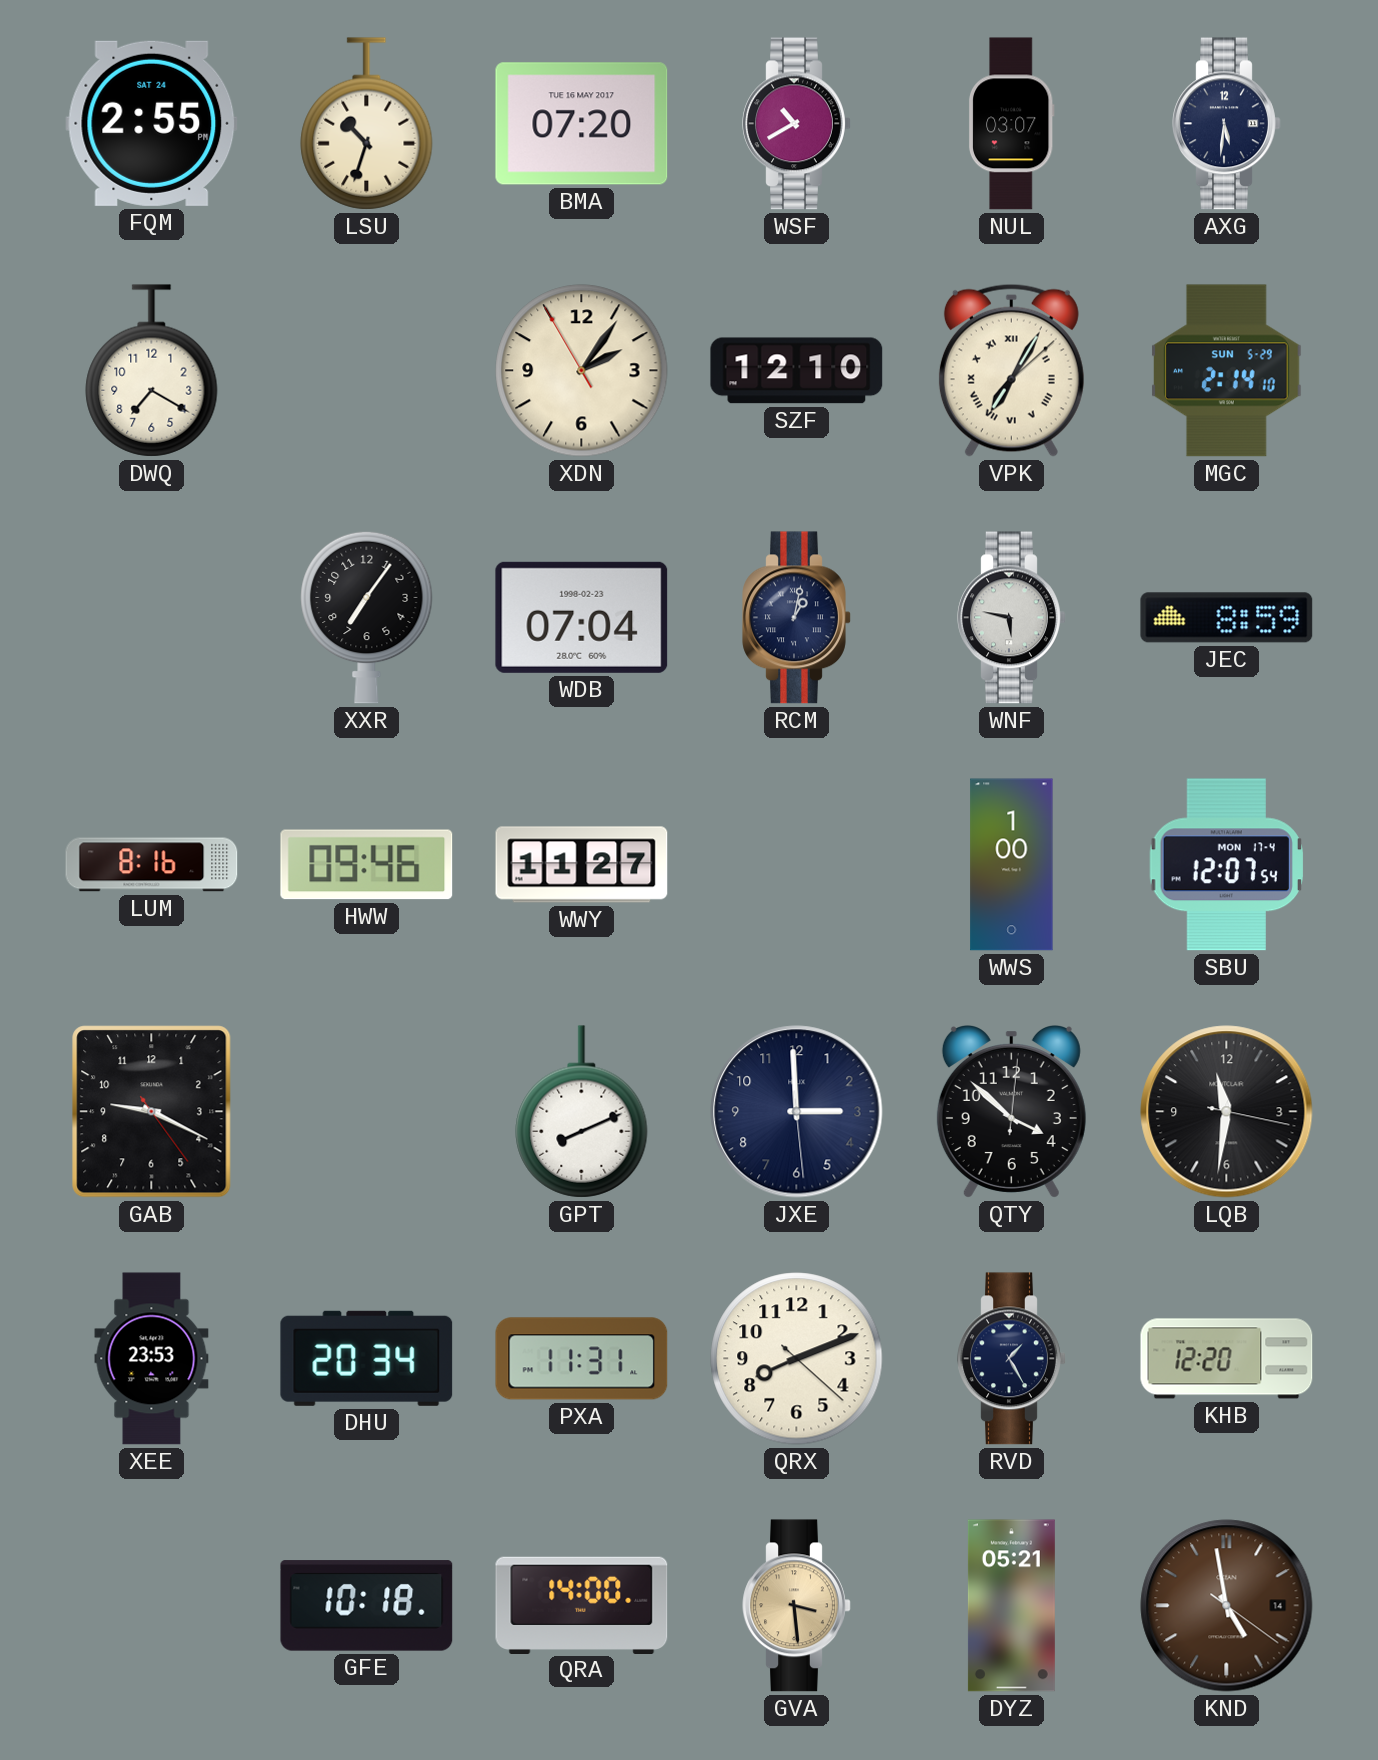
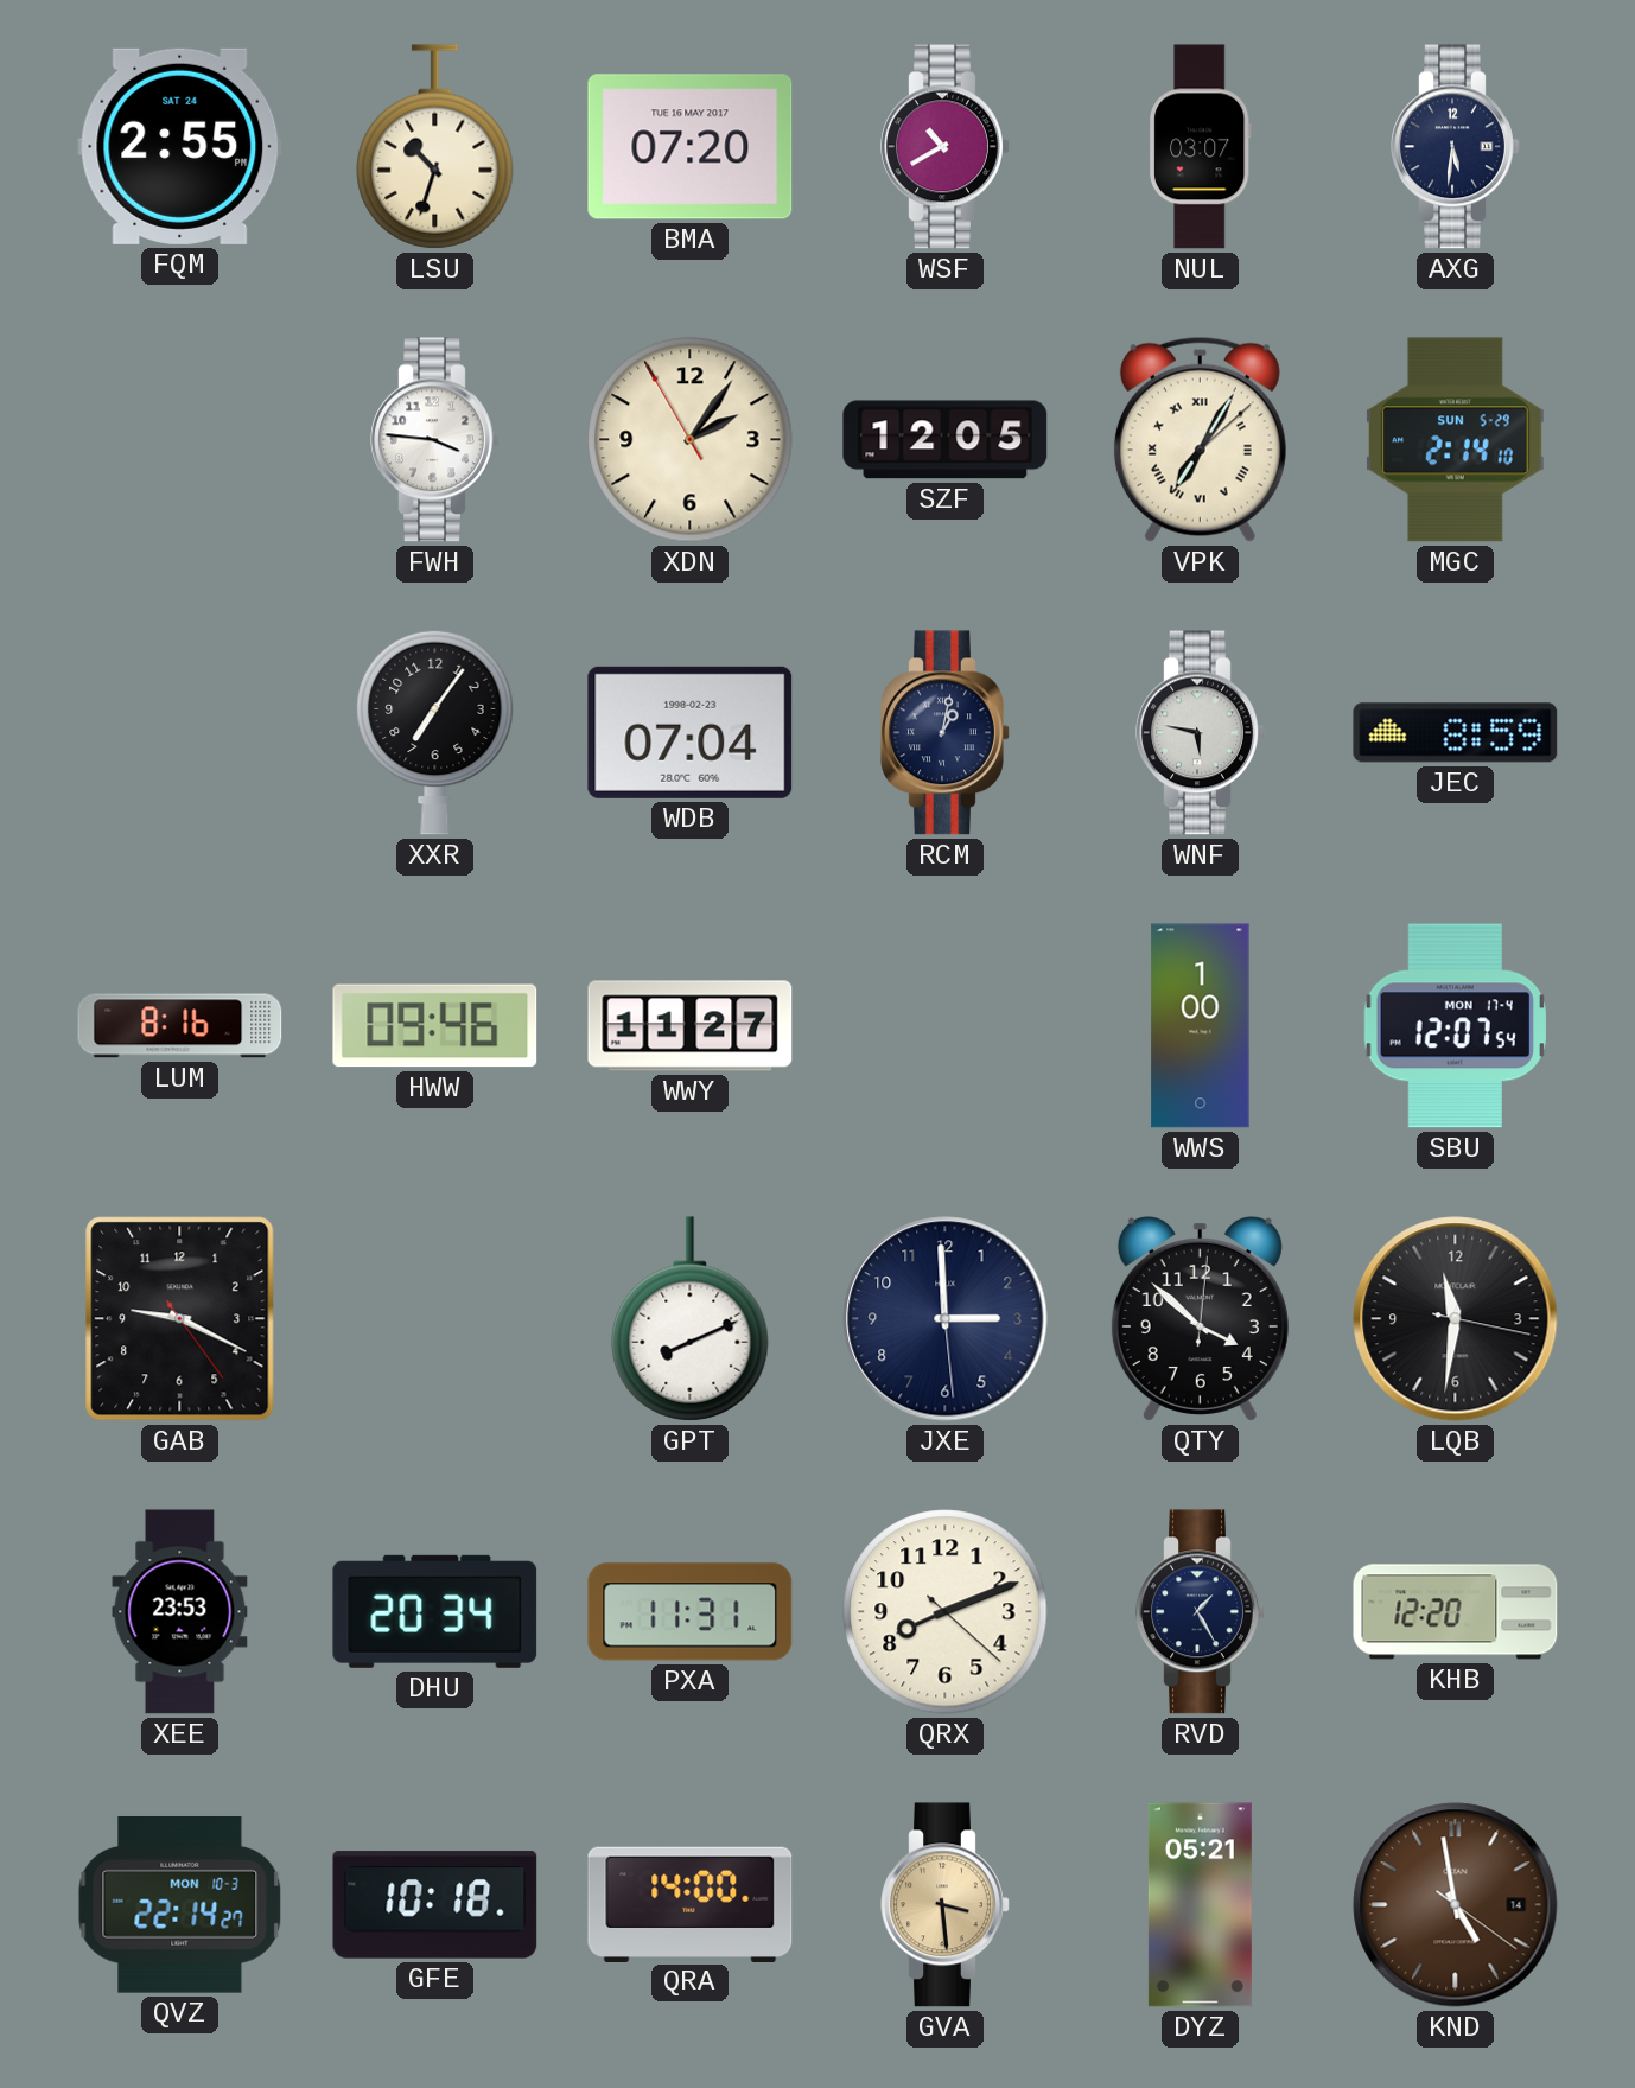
DWQ: 7:20 -> none
FWH: none -> 3:46
SZF: 12:10 -> 12:05
QVZ: none -> 22:14
